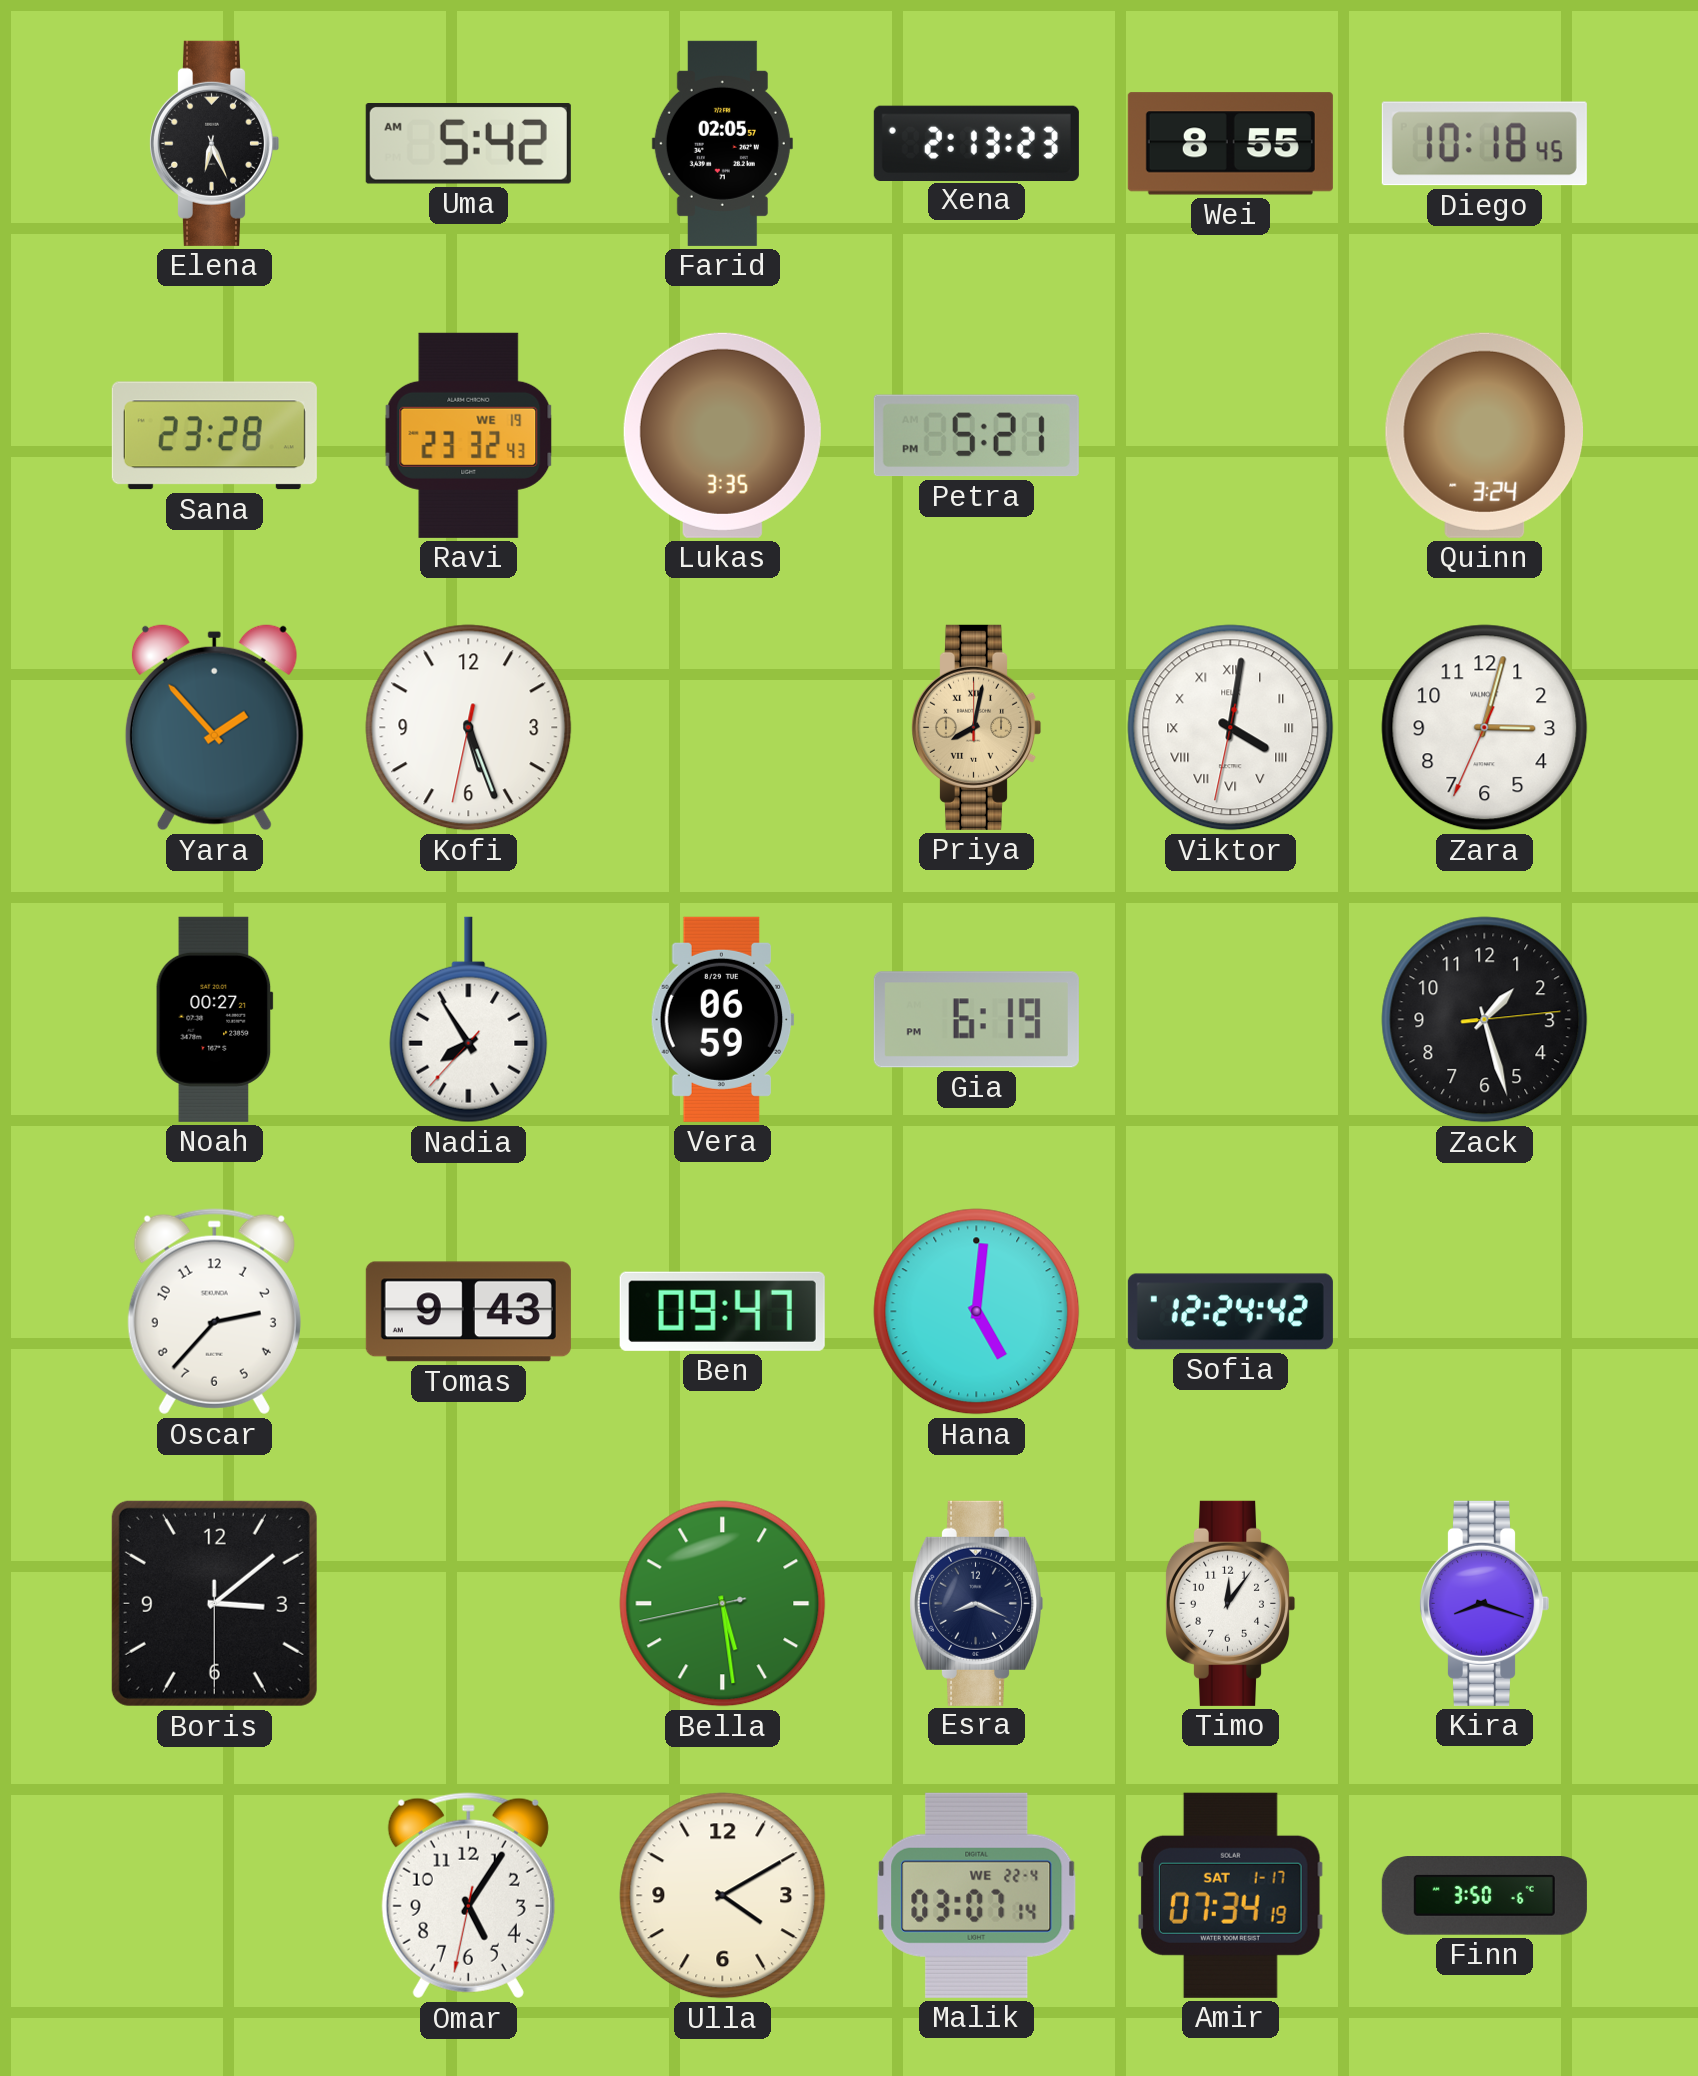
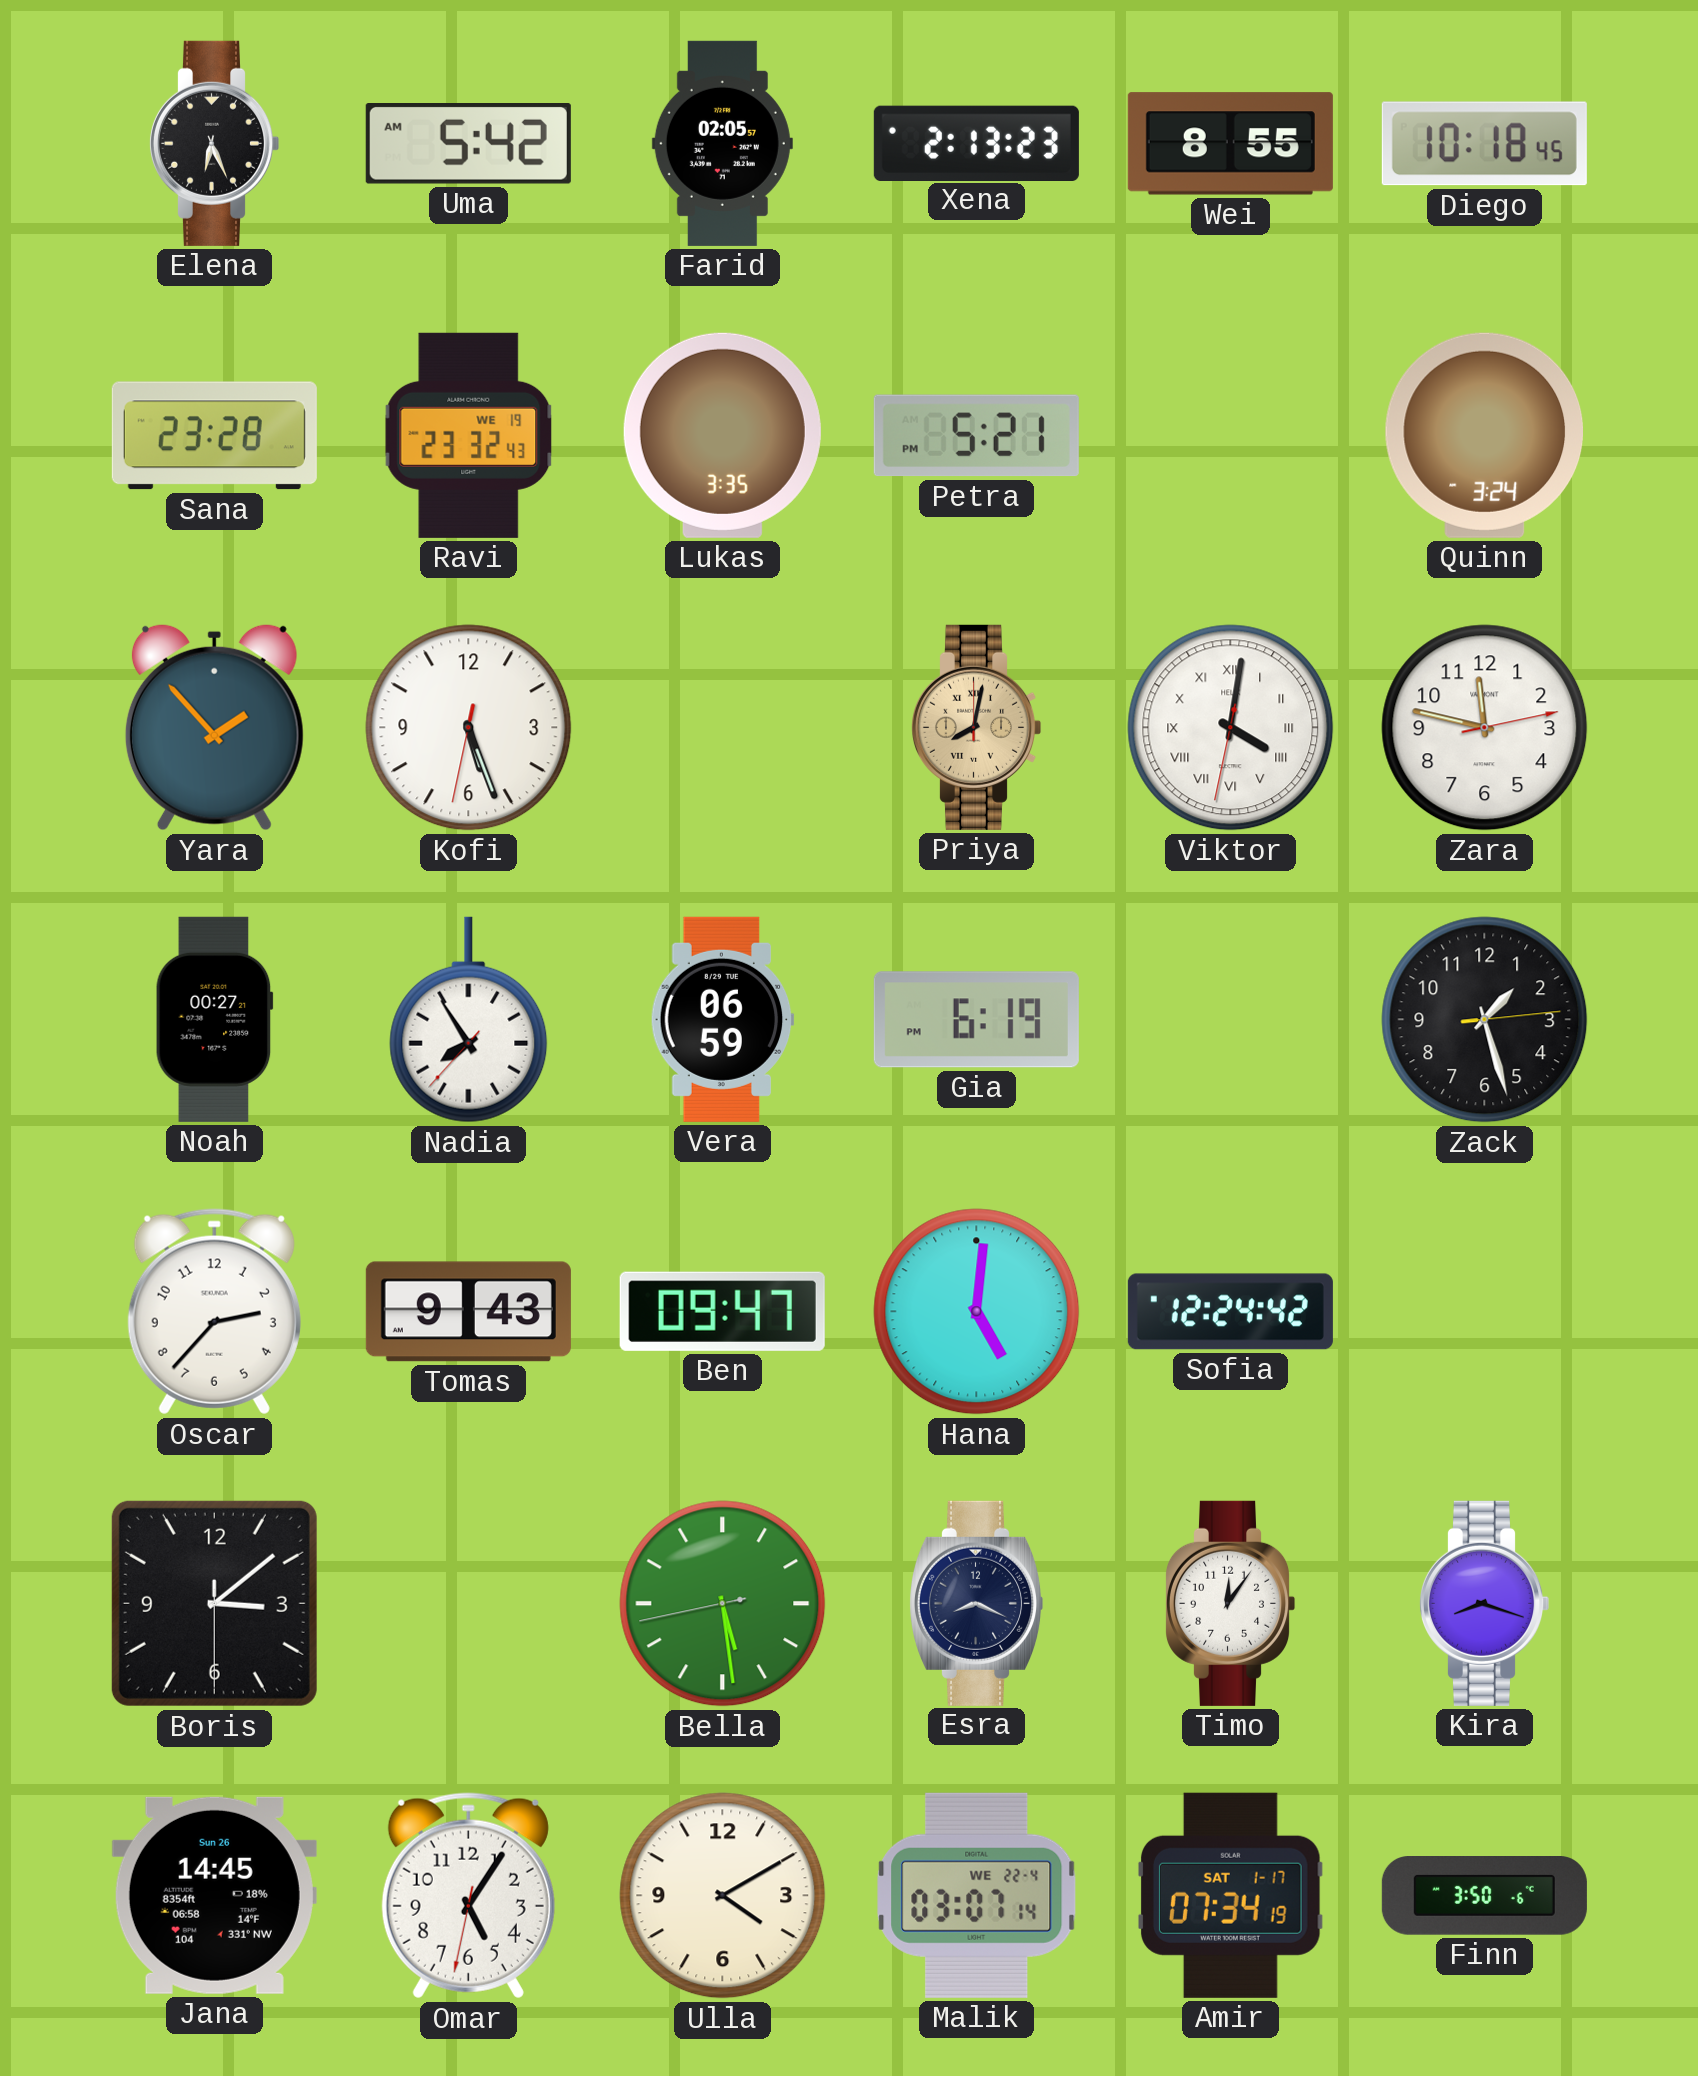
Zara: 3:02 -> 11:47
Jana: none -> 14:45
